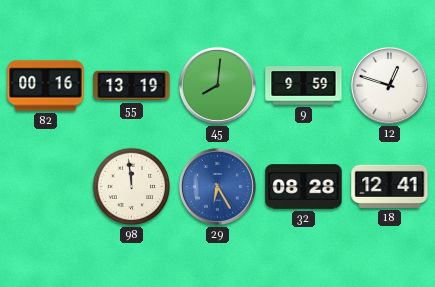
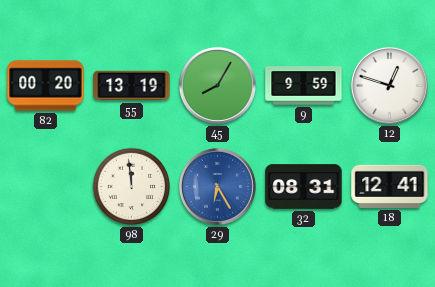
82: 00:16 -> 00:20
45: 8:01 -> 8:05
32: 08:28 -> 08:31
